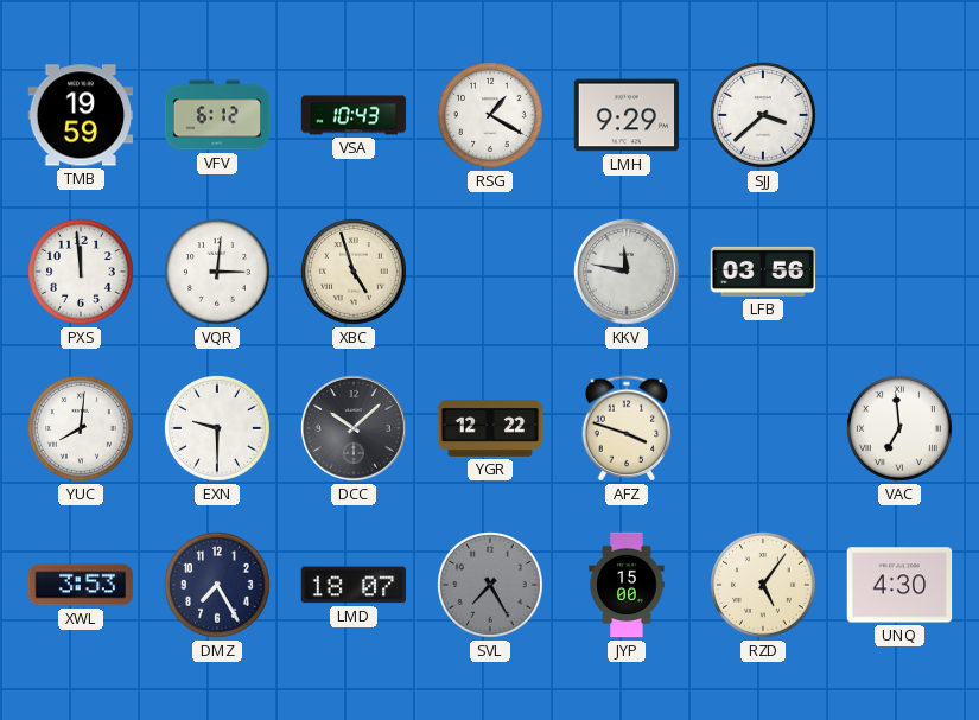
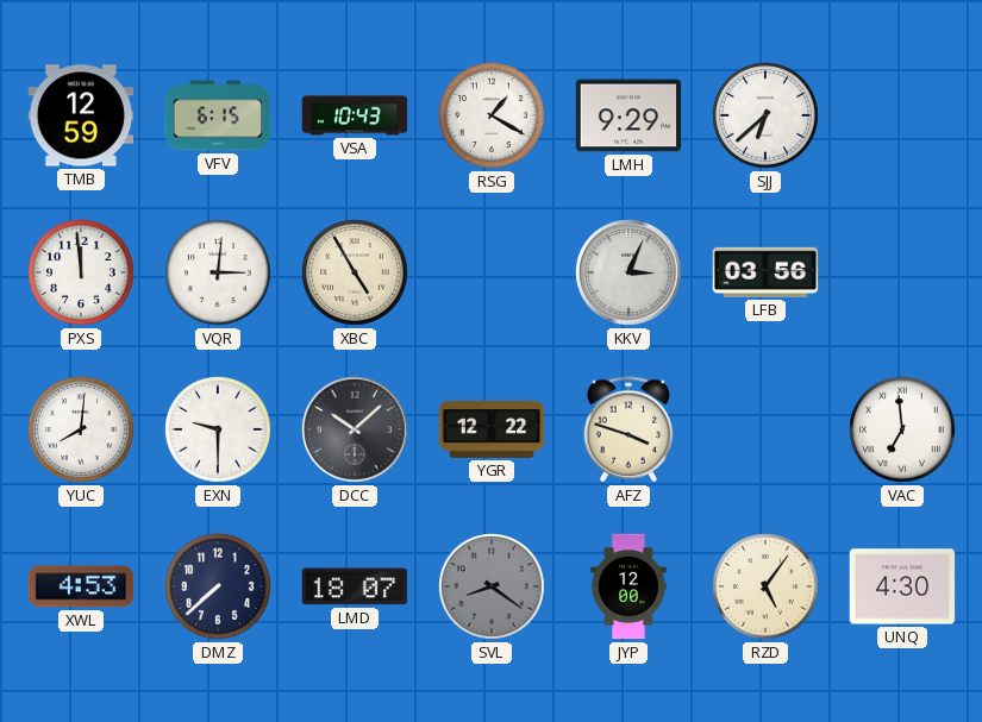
TMB: 19:59 -> 12:59
VFV: 6:12 -> 6:15
SJJ: 3:38 -> 6:38
XBC: 4:57 -> 4:55
KKV: 11:47 -> 3:04
XWL: 3:53 -> 4:53
DMZ: 7:25 -> 7:38
SVL: 7:25 -> 8:21
JYP: 15:00 -> 12:00
